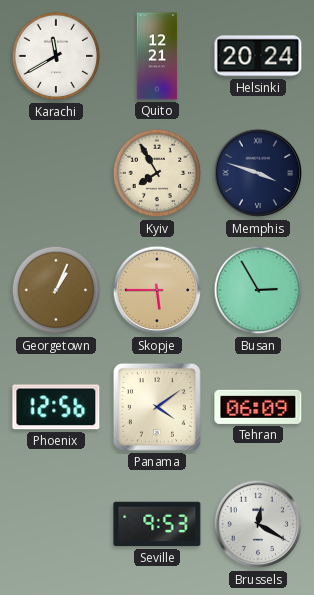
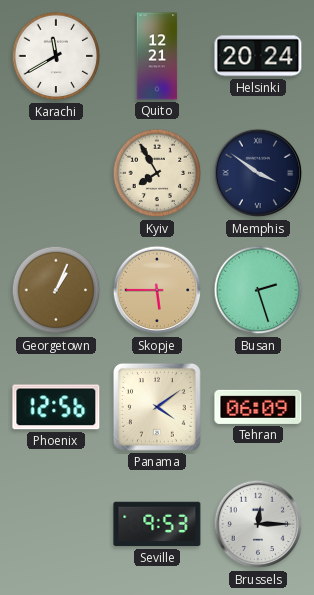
Memphis: 3:48 -> 3:51
Busan: 2:55 -> 2:27
Brussels: 12:20 -> 12:15
